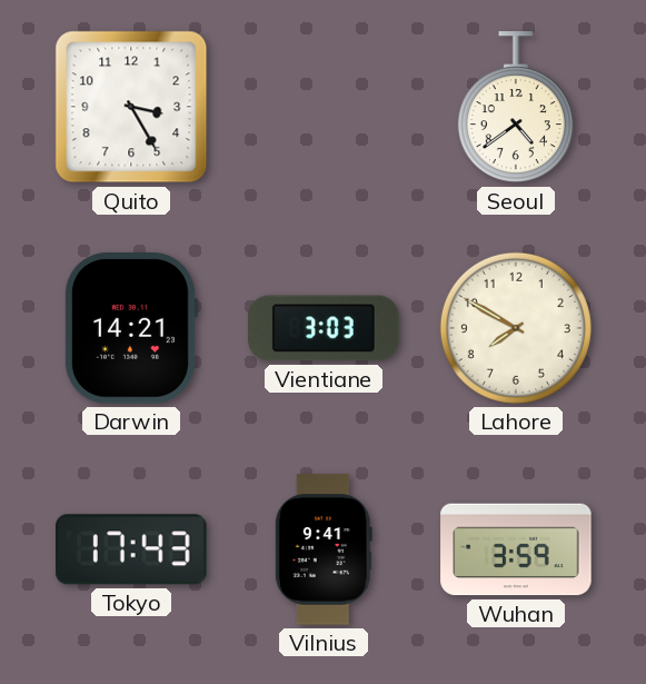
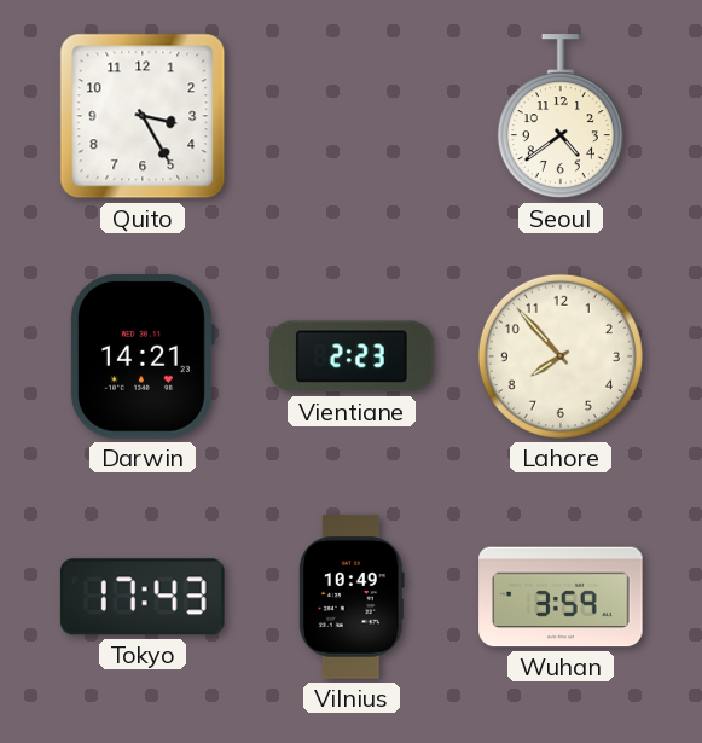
Vientiane: 3:03 -> 2:23
Lahore: 7:50 -> 7:53
Vilnius: 9:41 -> 10:49
